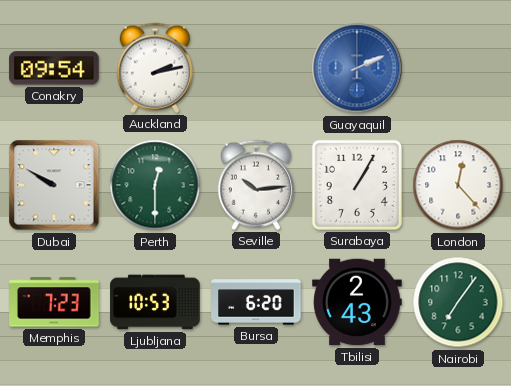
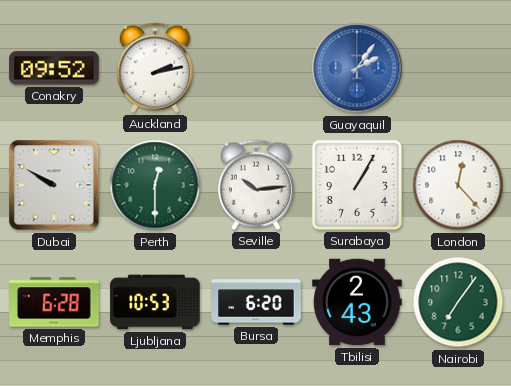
Conakry: 09:54 -> 09:52
Guayaquil: 2:11 -> 2:06
Memphis: 7:23 -> 6:28
